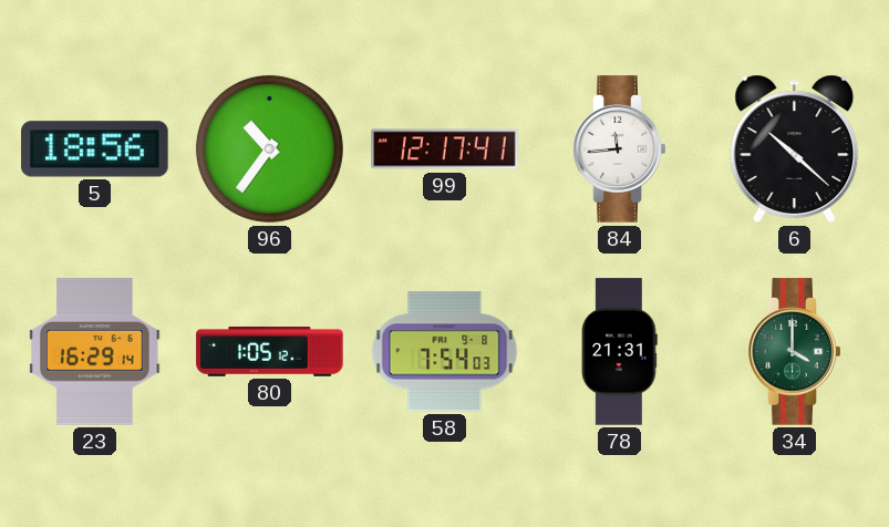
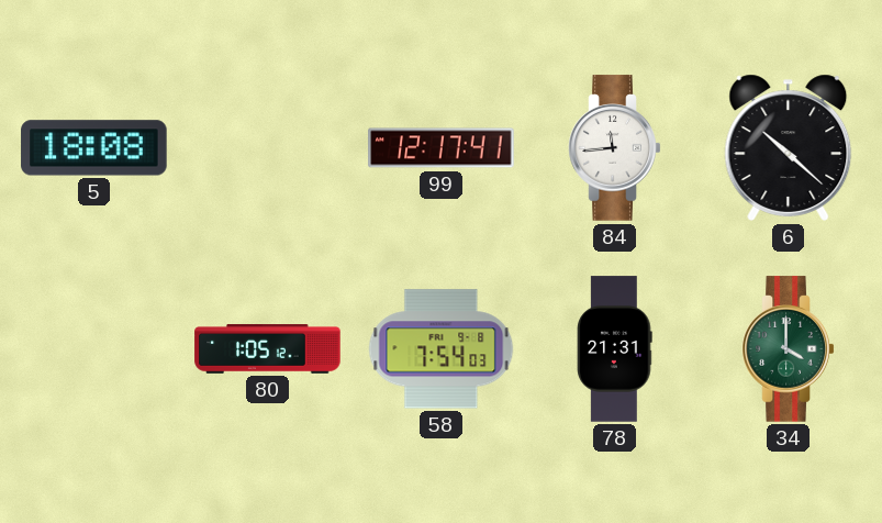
5: 18:56 -> 18:08
96: 10:36 -> none
23: 16:29 -> none
